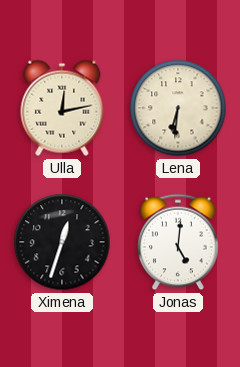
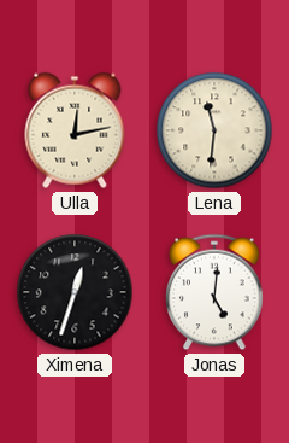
Lena: 6:31 -> 11:31
